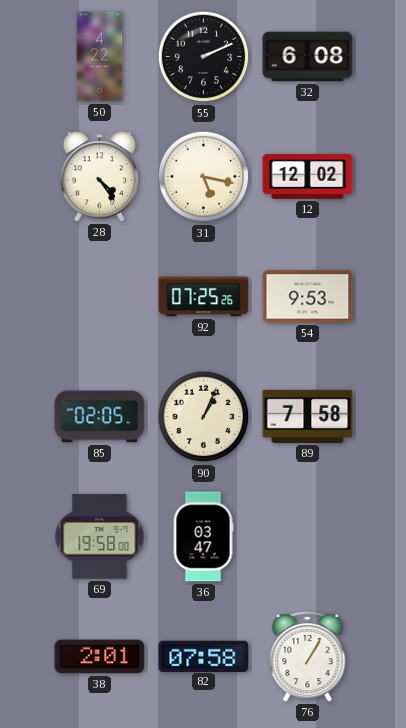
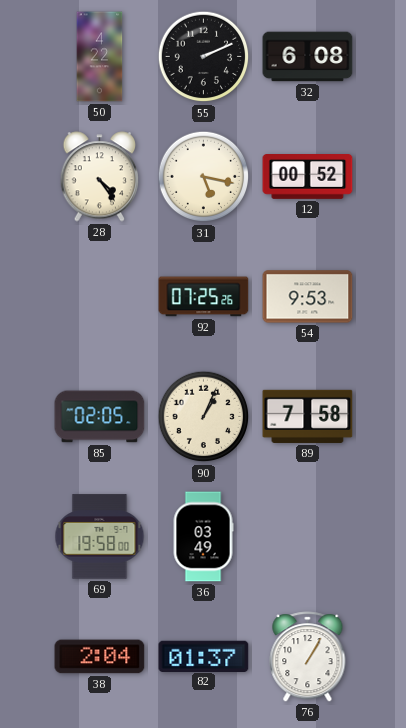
12: 12:02 -> 00:52
36: 03:47 -> 03:49
38: 2:01 -> 2:04
82: 07:58 -> 01:37
